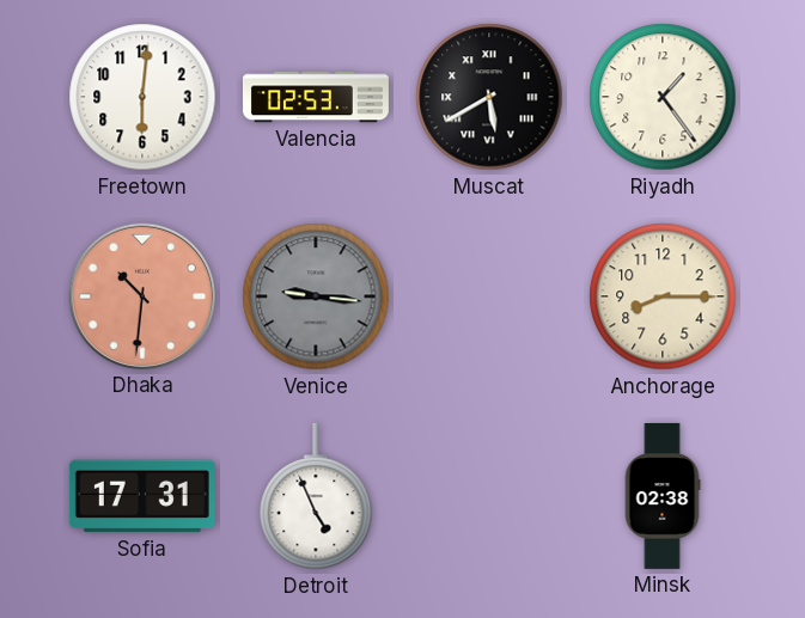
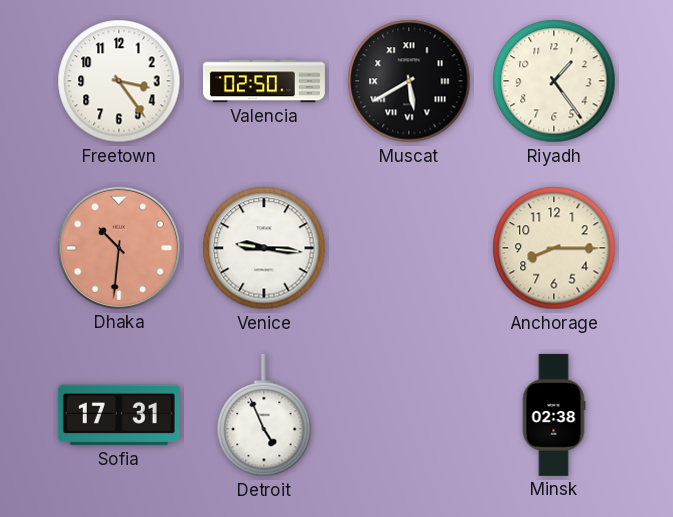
Freetown: 6:01 -> 3:24
Valencia: 02:53 -> 02:50
Venice dial: grey -> white
